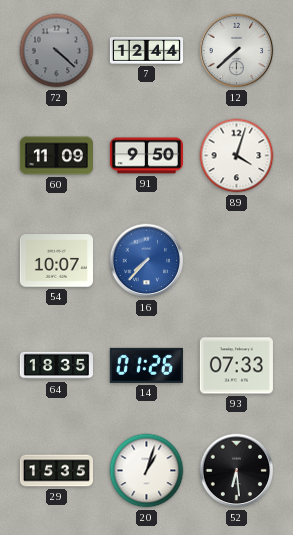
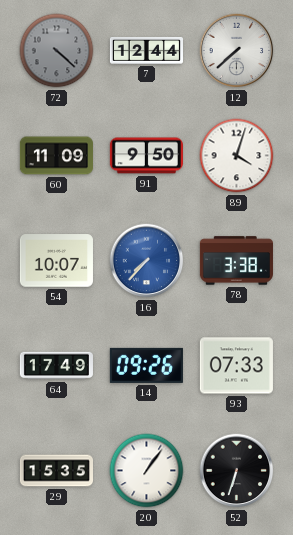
78: none -> 3:38
64: 18:35 -> 17:49
14: 01:26 -> 09:26
20: 1:03 -> 1:06
52: 6:29 -> 6:33
